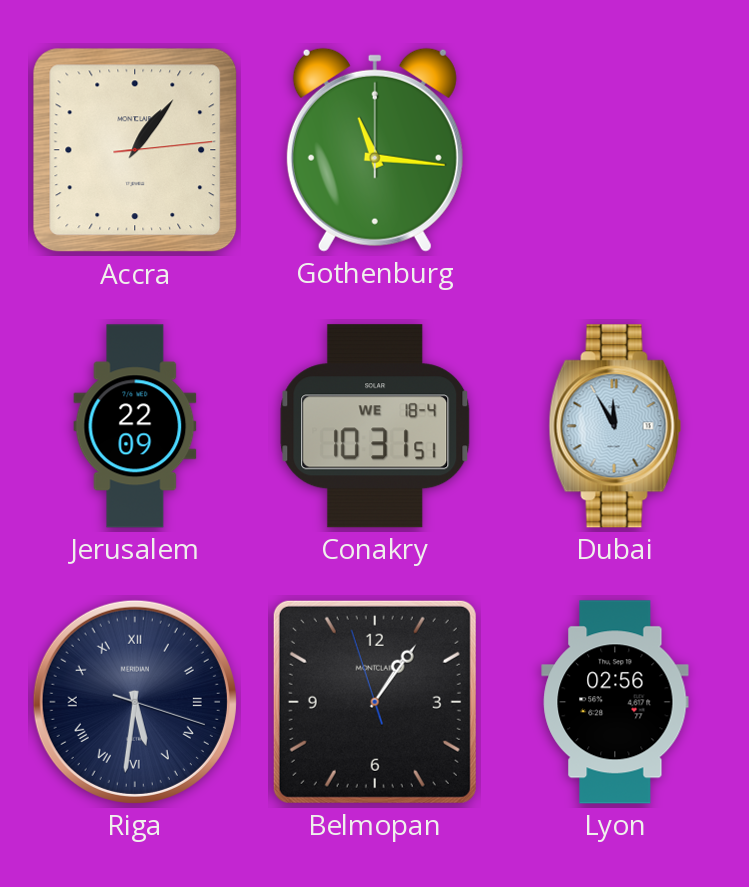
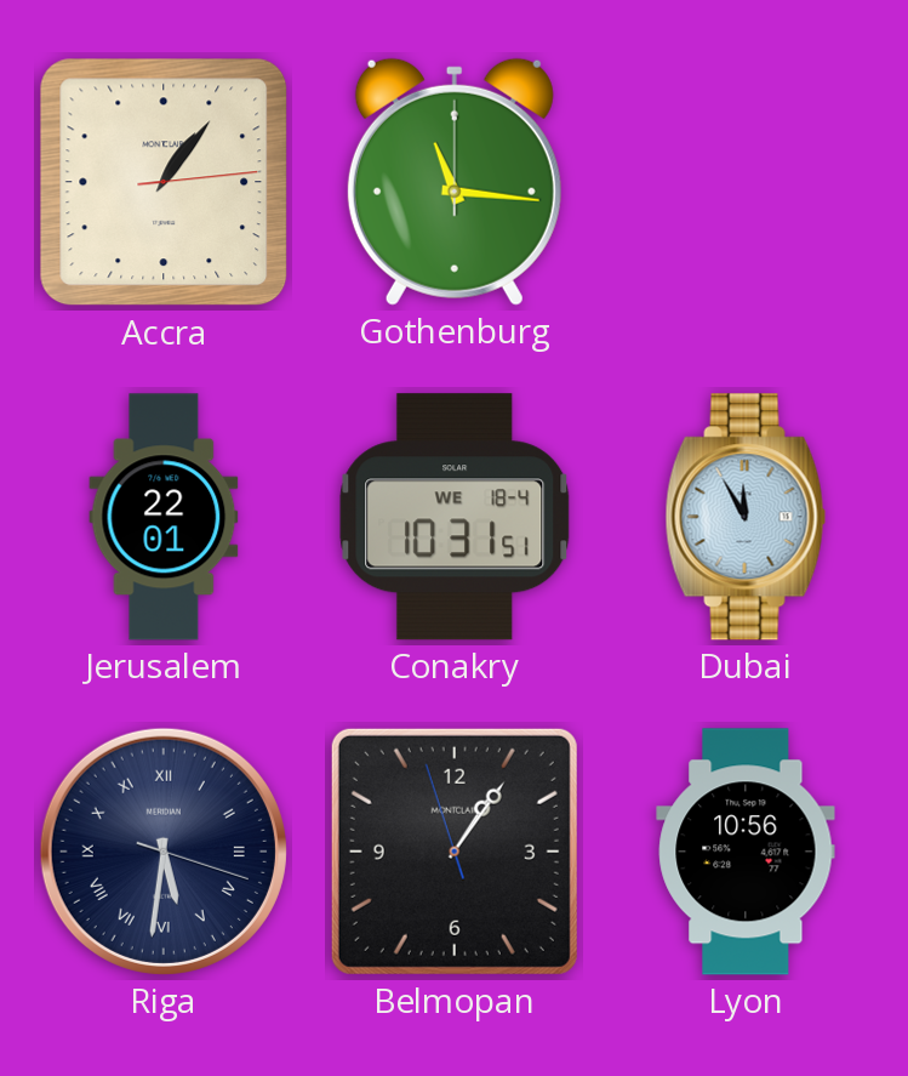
Jerusalem: 22:09 -> 22:01
Lyon: 02:56 -> 10:56
